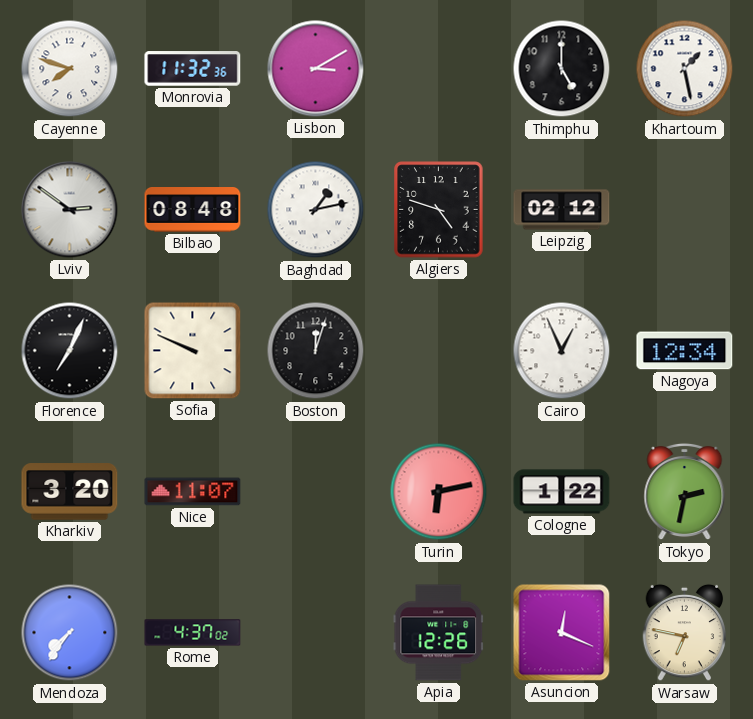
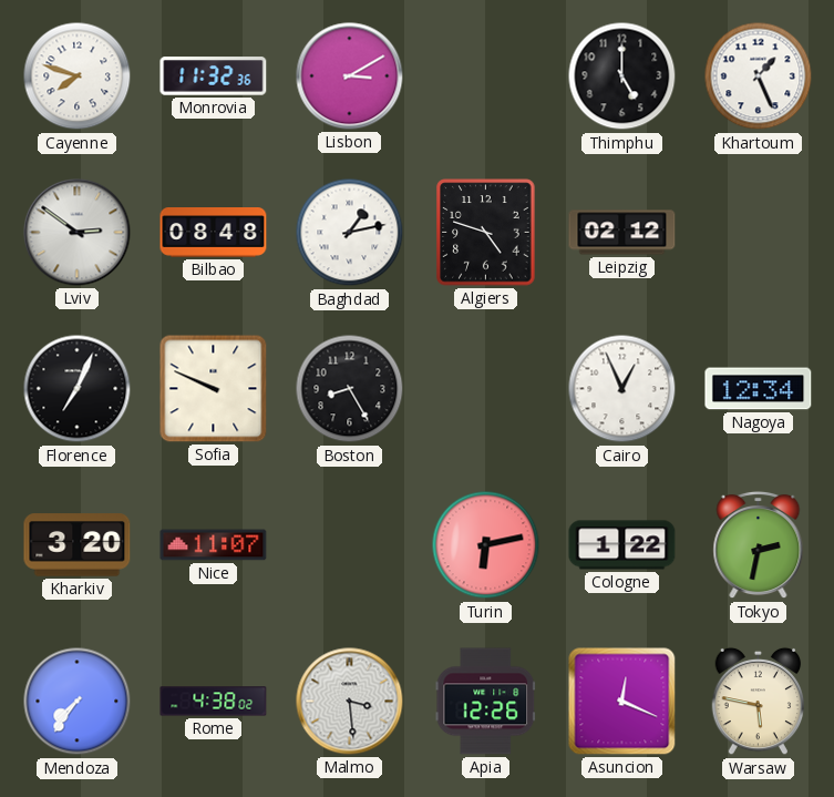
Khartoum: 1:28 -> 1:26
Boston: 12:03 -> 8:25
Rome: 4:37 -> 4:38
Malmo: none -> 3:29
Warsaw: 6:47 -> 5:47
